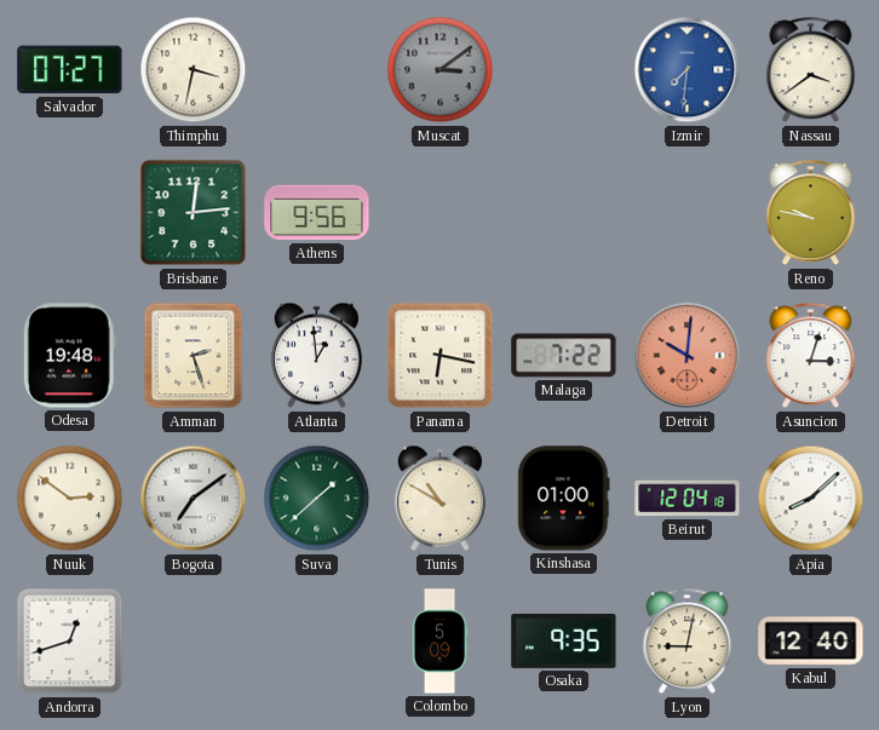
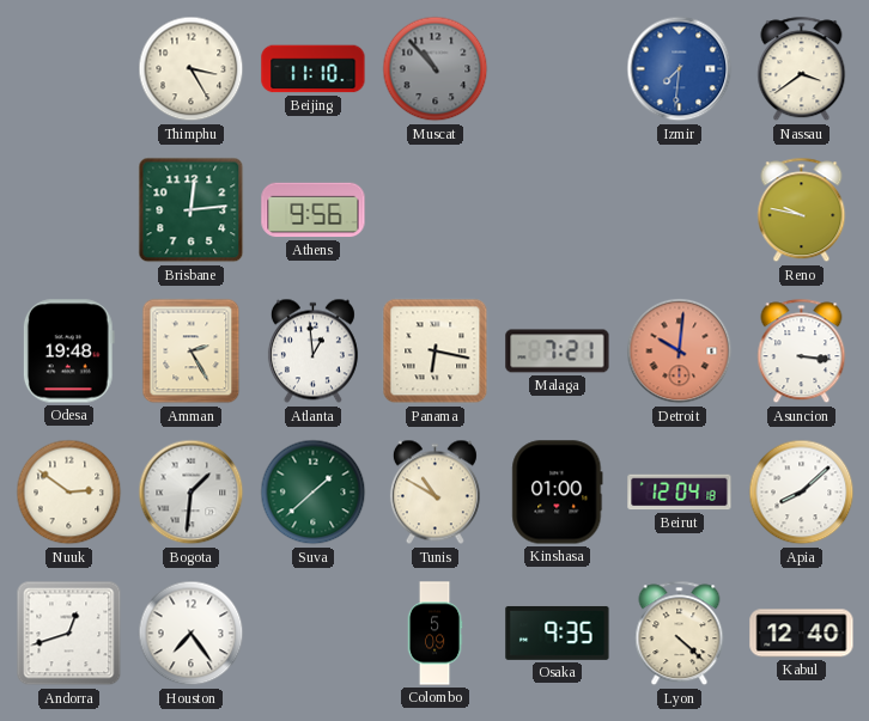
Salvador: 07:27 -> none
Thimphu: 3:32 -> 3:25
Beijing: none -> 11:10
Muscat: 3:09 -> 10:53
Amman: 2:27 -> 2:25
Malaga: 7:22 -> 7:21
Asuncion: 3:03 -> 3:16
Bogota: 7:09 -> 1:31
Houston: none -> 7:24
Lyon: 9:02 -> 4:22
